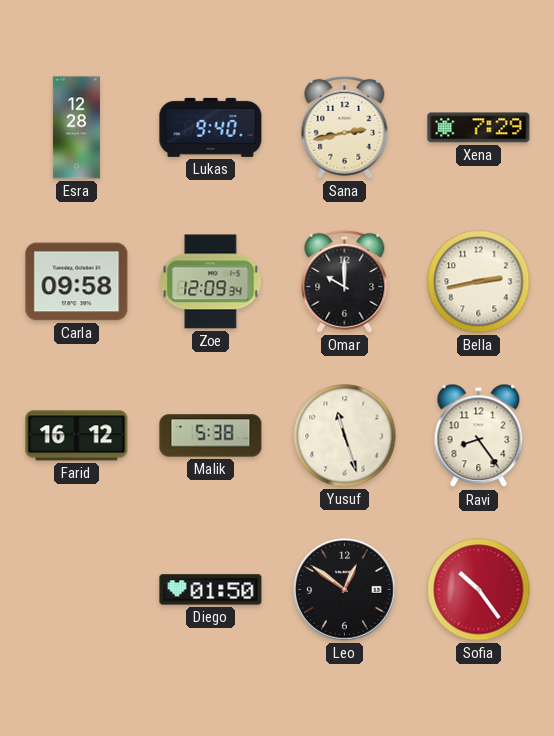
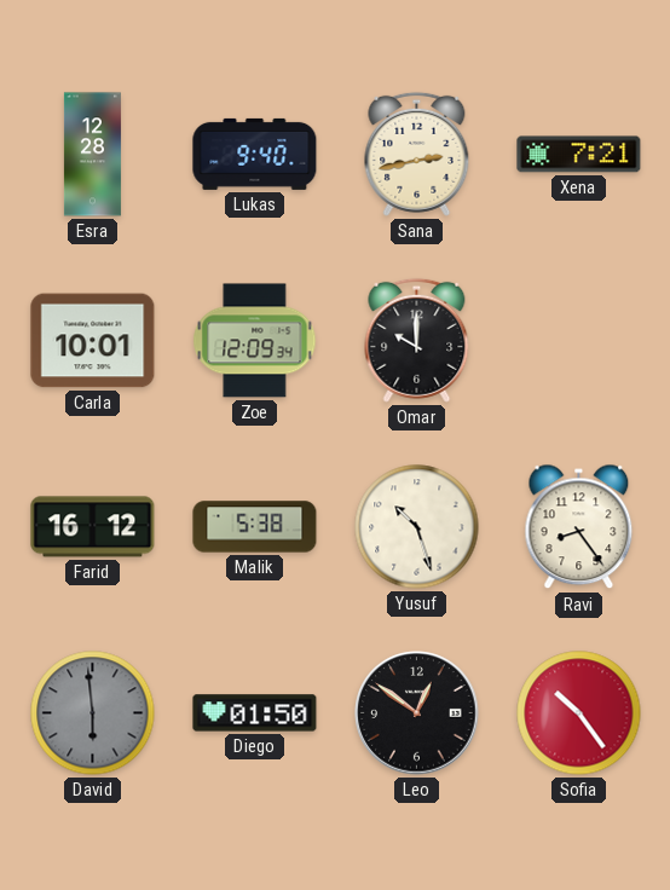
Xena: 7:29 -> 7:21
Carla: 09:58 -> 10:01
Bella: 2:43 -> none
Yusuf: 11:27 -> 10:27
David: none -> 5:59
